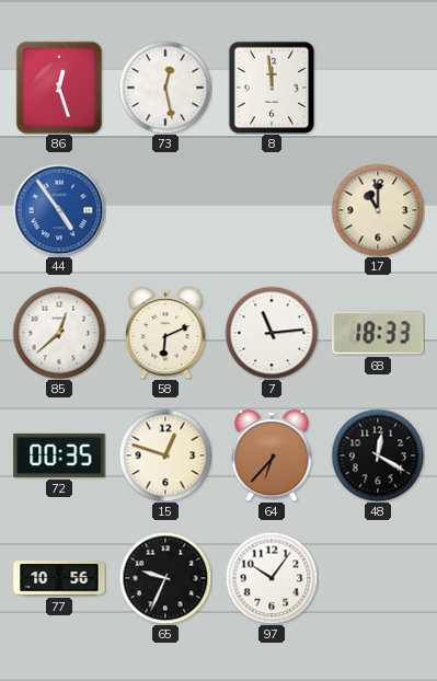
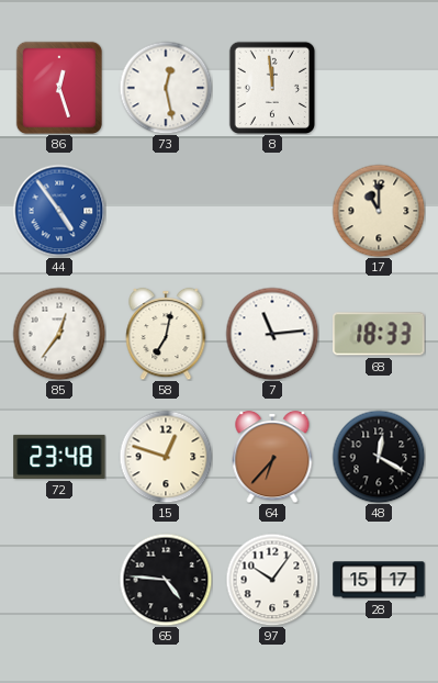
85: 12:38 -> 12:36
58: 6:11 -> 7:02
72: 00:35 -> 23:48
77: 10:56 -> none
65: 9:34 -> 4:46
28: none -> 15:17
